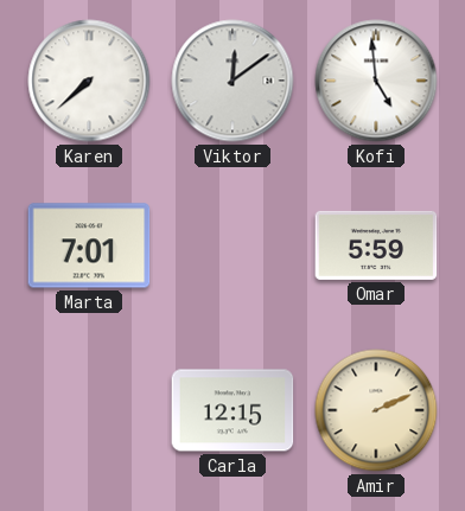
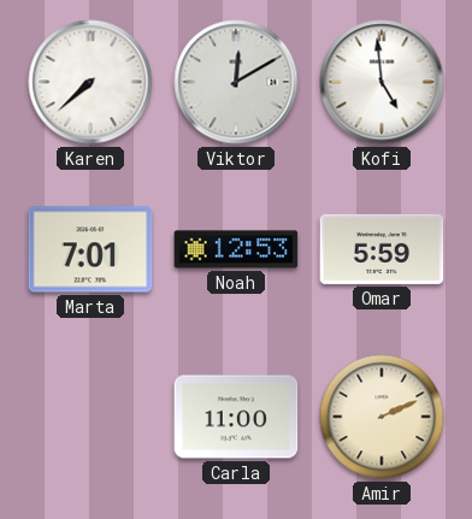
Viktor: 12:09 -> 12:10
Noah: none -> 12:53
Carla: 12:15 -> 11:00
